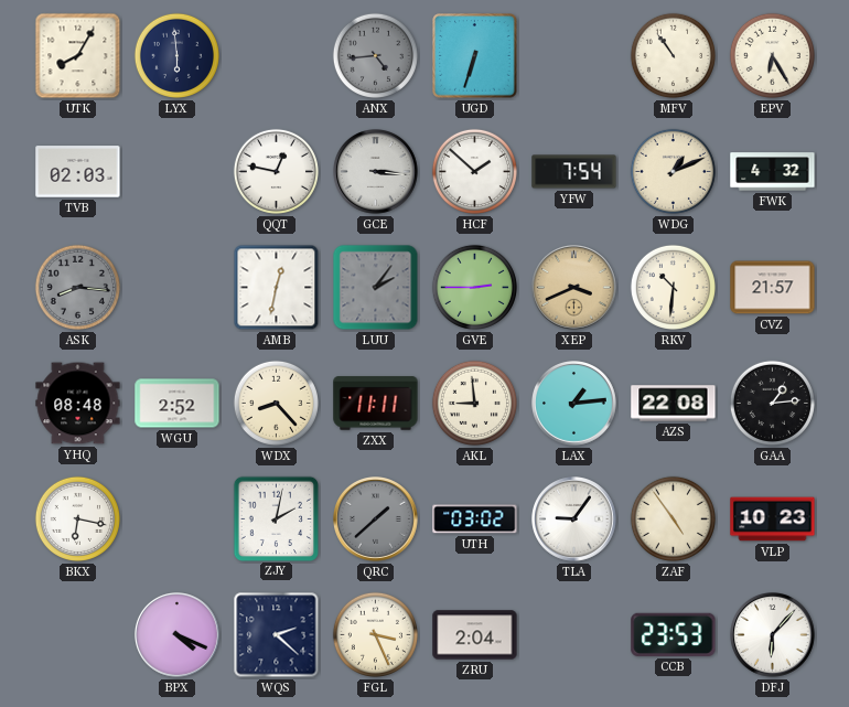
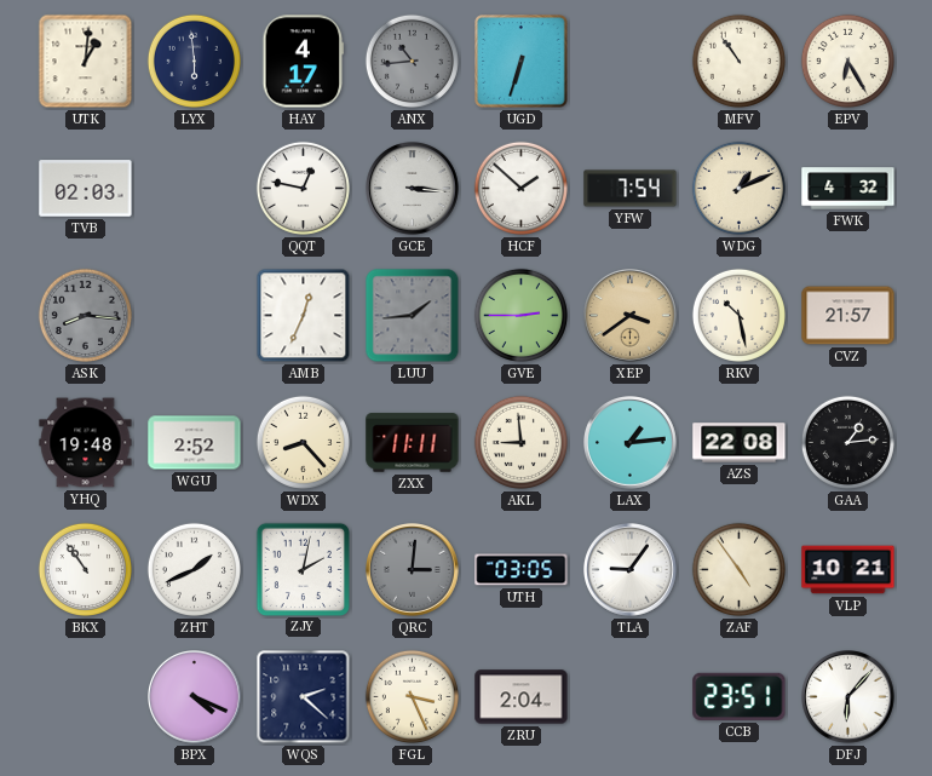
UTK: 8:05 -> 1:01
HAY: none -> 4:17
ANX: 4:44 -> 10:44
AMB: 12:32 -> 12:34
LUU: 2:06 -> 1:44
XEP: 3:41 -> 3:39
RKV: 10:31 -> 10:28
YHQ: 08:48 -> 19:48
BKX: 6:17 -> 10:54
ZHT: none -> 1:41
QRC: 1:38 -> 3:01
UTH: 03:02 -> 03:05
VLP: 10:23 -> 10:21
CCB: 23:53 -> 23:51
